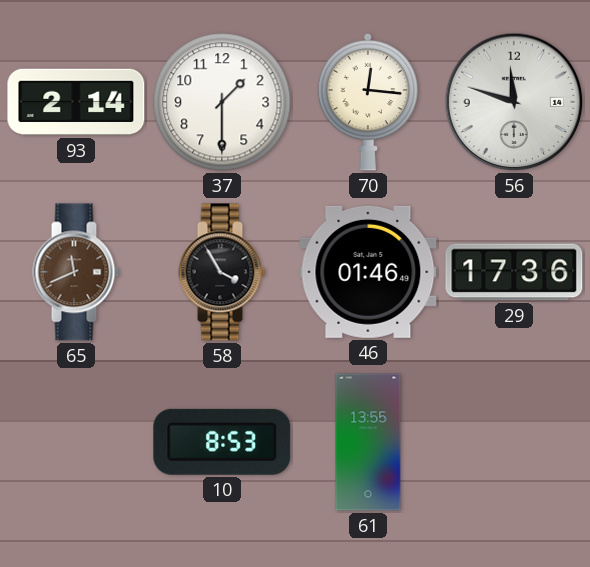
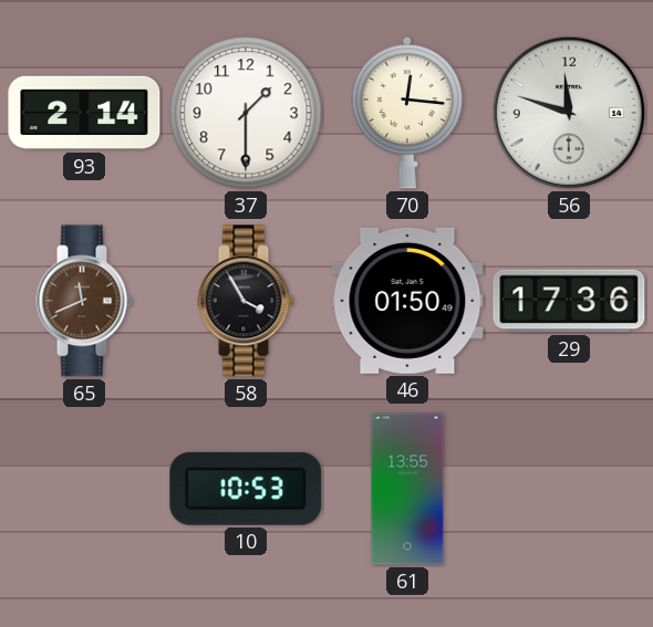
46: 01:46 -> 01:50
10: 8:53 -> 10:53
